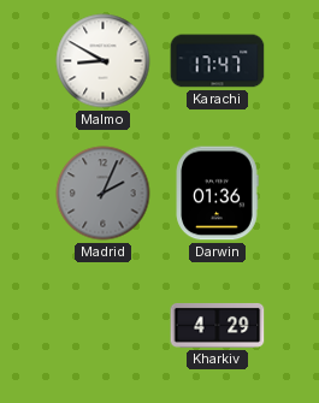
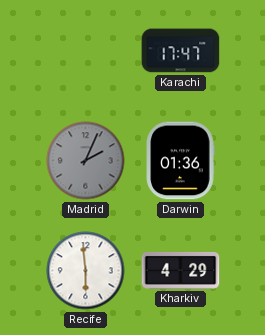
Malmo: 8:50 -> none
Recife: none -> 5:59
